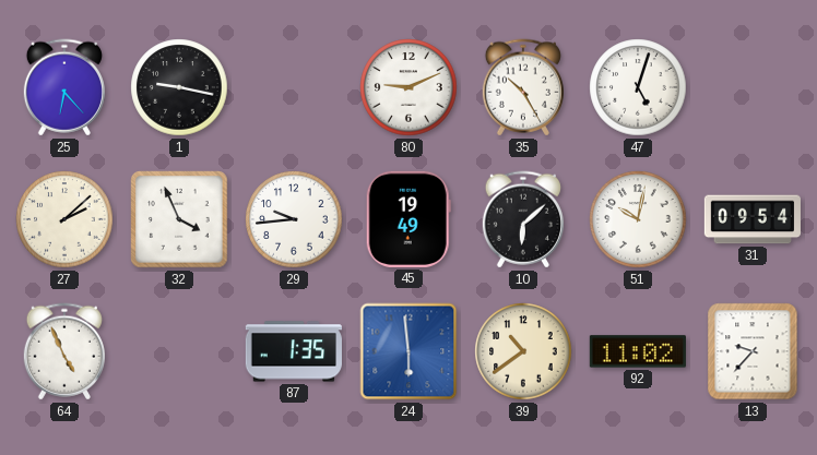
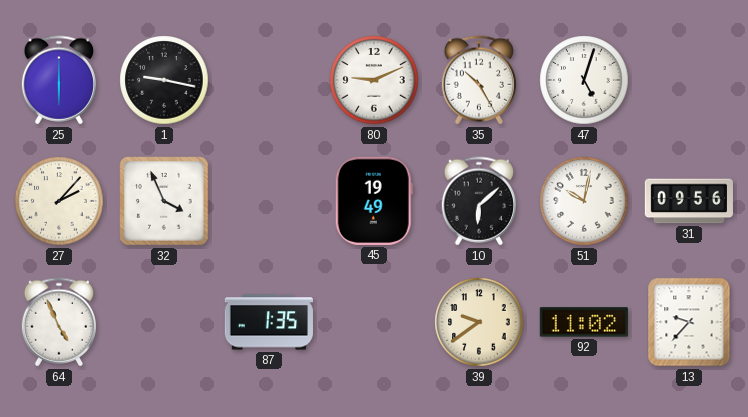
25: 6:23 -> 6:00
27: 2:08 -> 2:07
29: 9:44 -> none
31: 09:54 -> 09:56
24: 5:59 -> none
39: 10:39 -> 9:39
